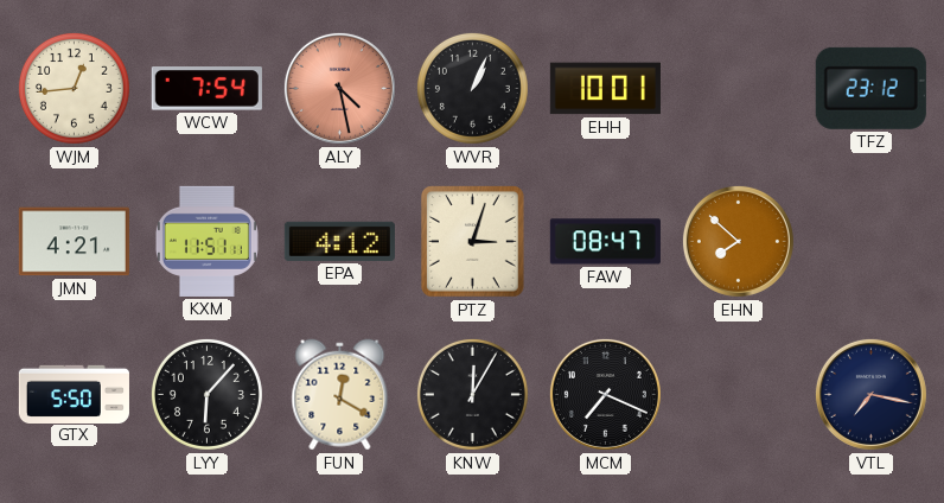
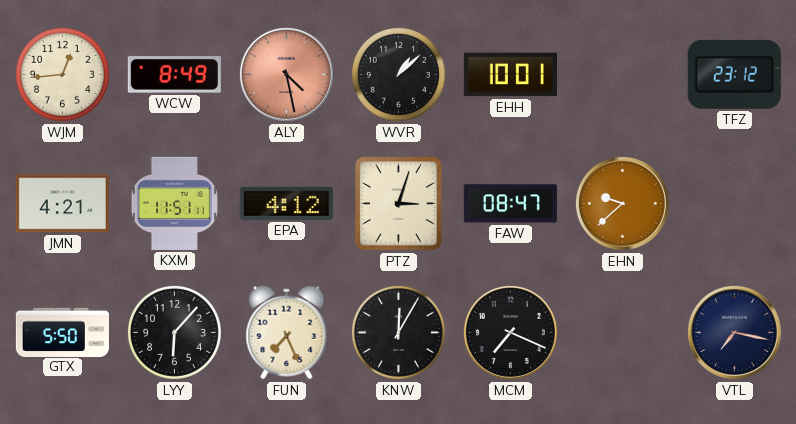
WCW: 7:54 -> 8:49
WVR: 1:04 -> 1:08
EHN: 7:52 -> 9:38
FUN: 12:20 -> 7:26
